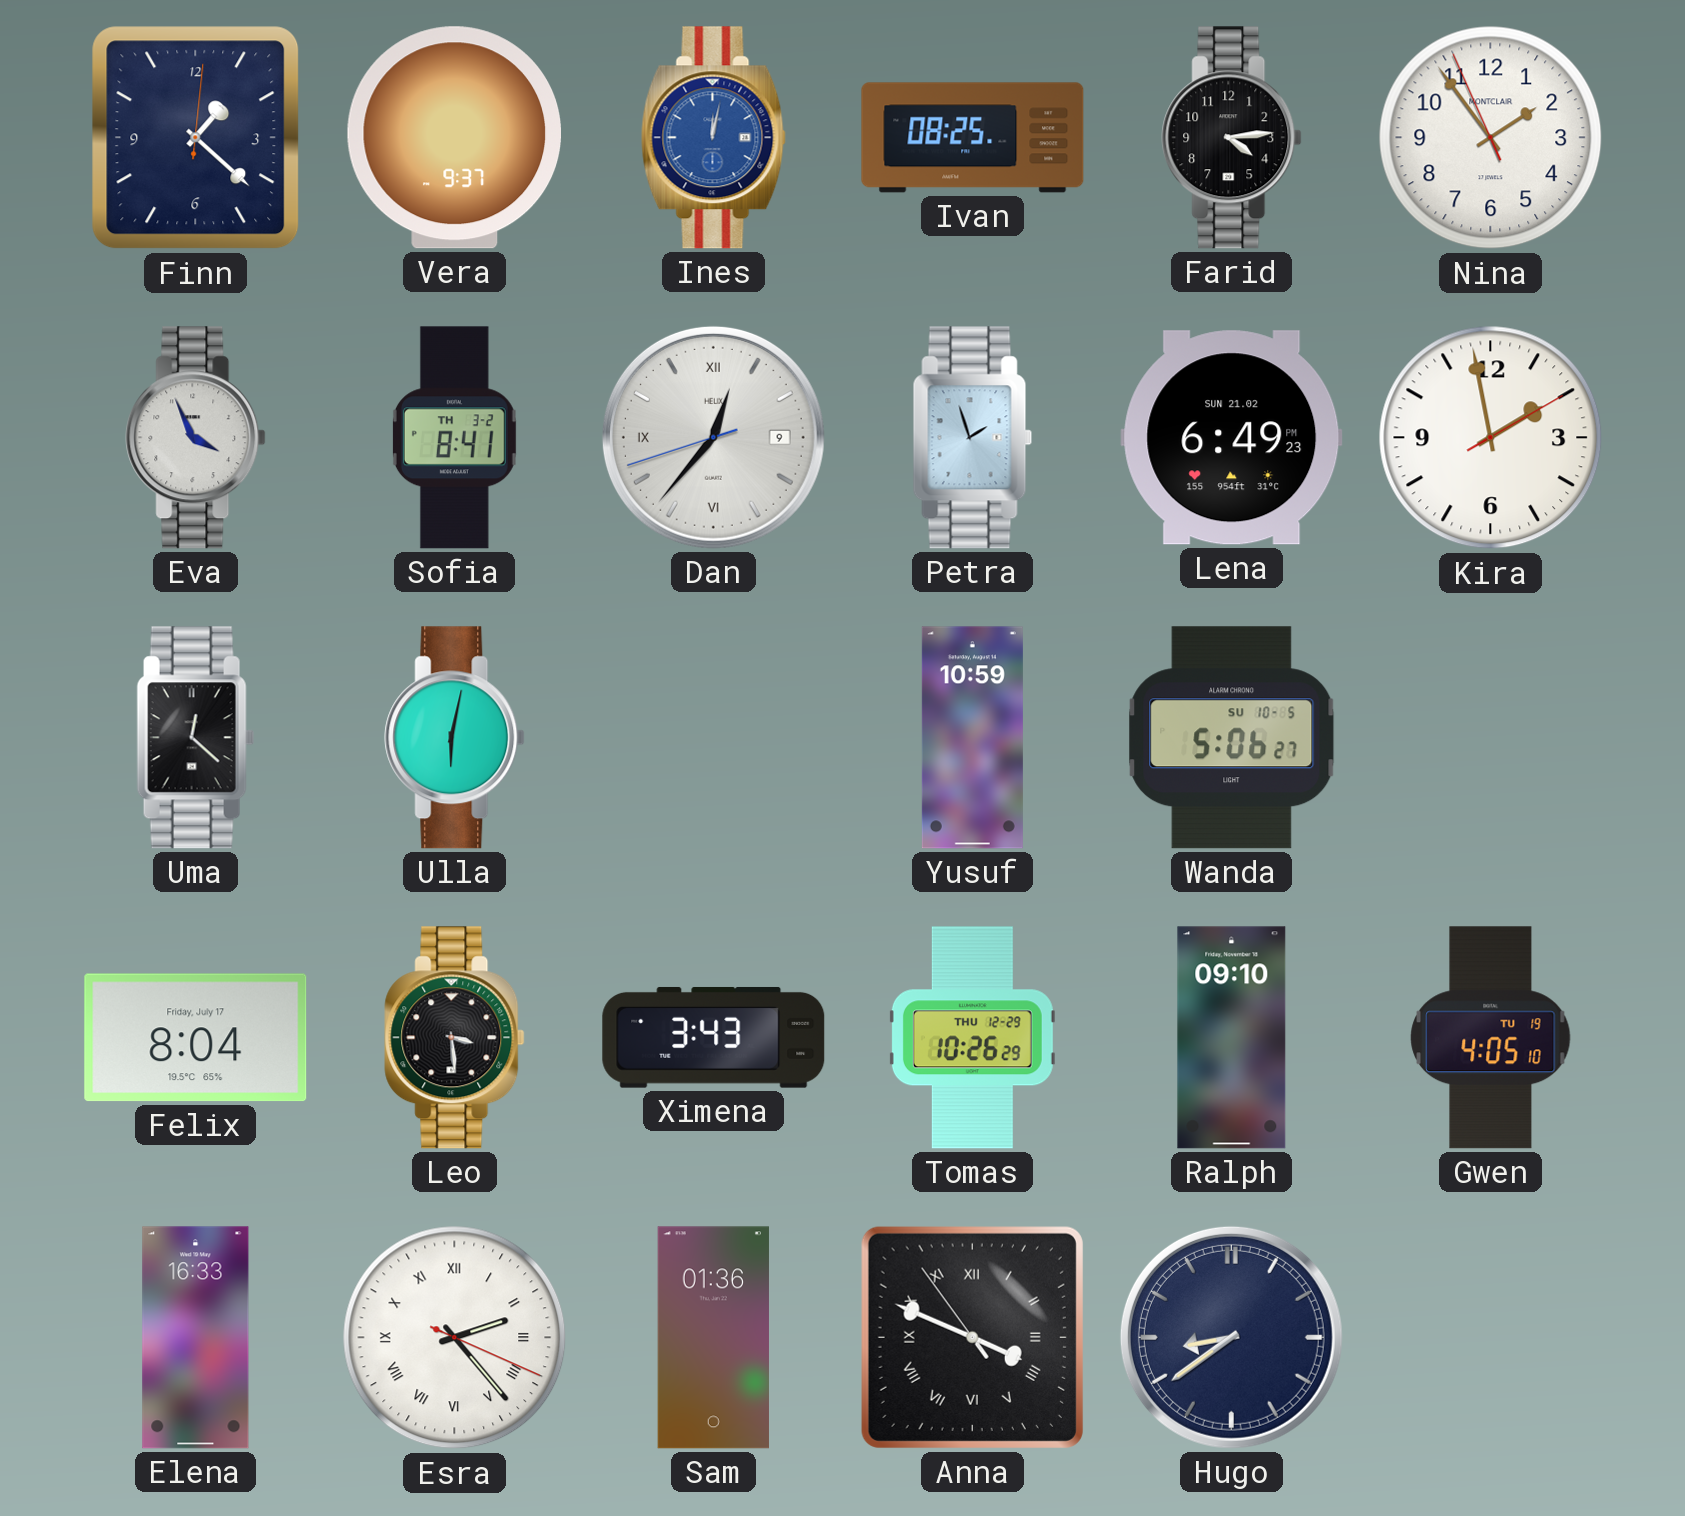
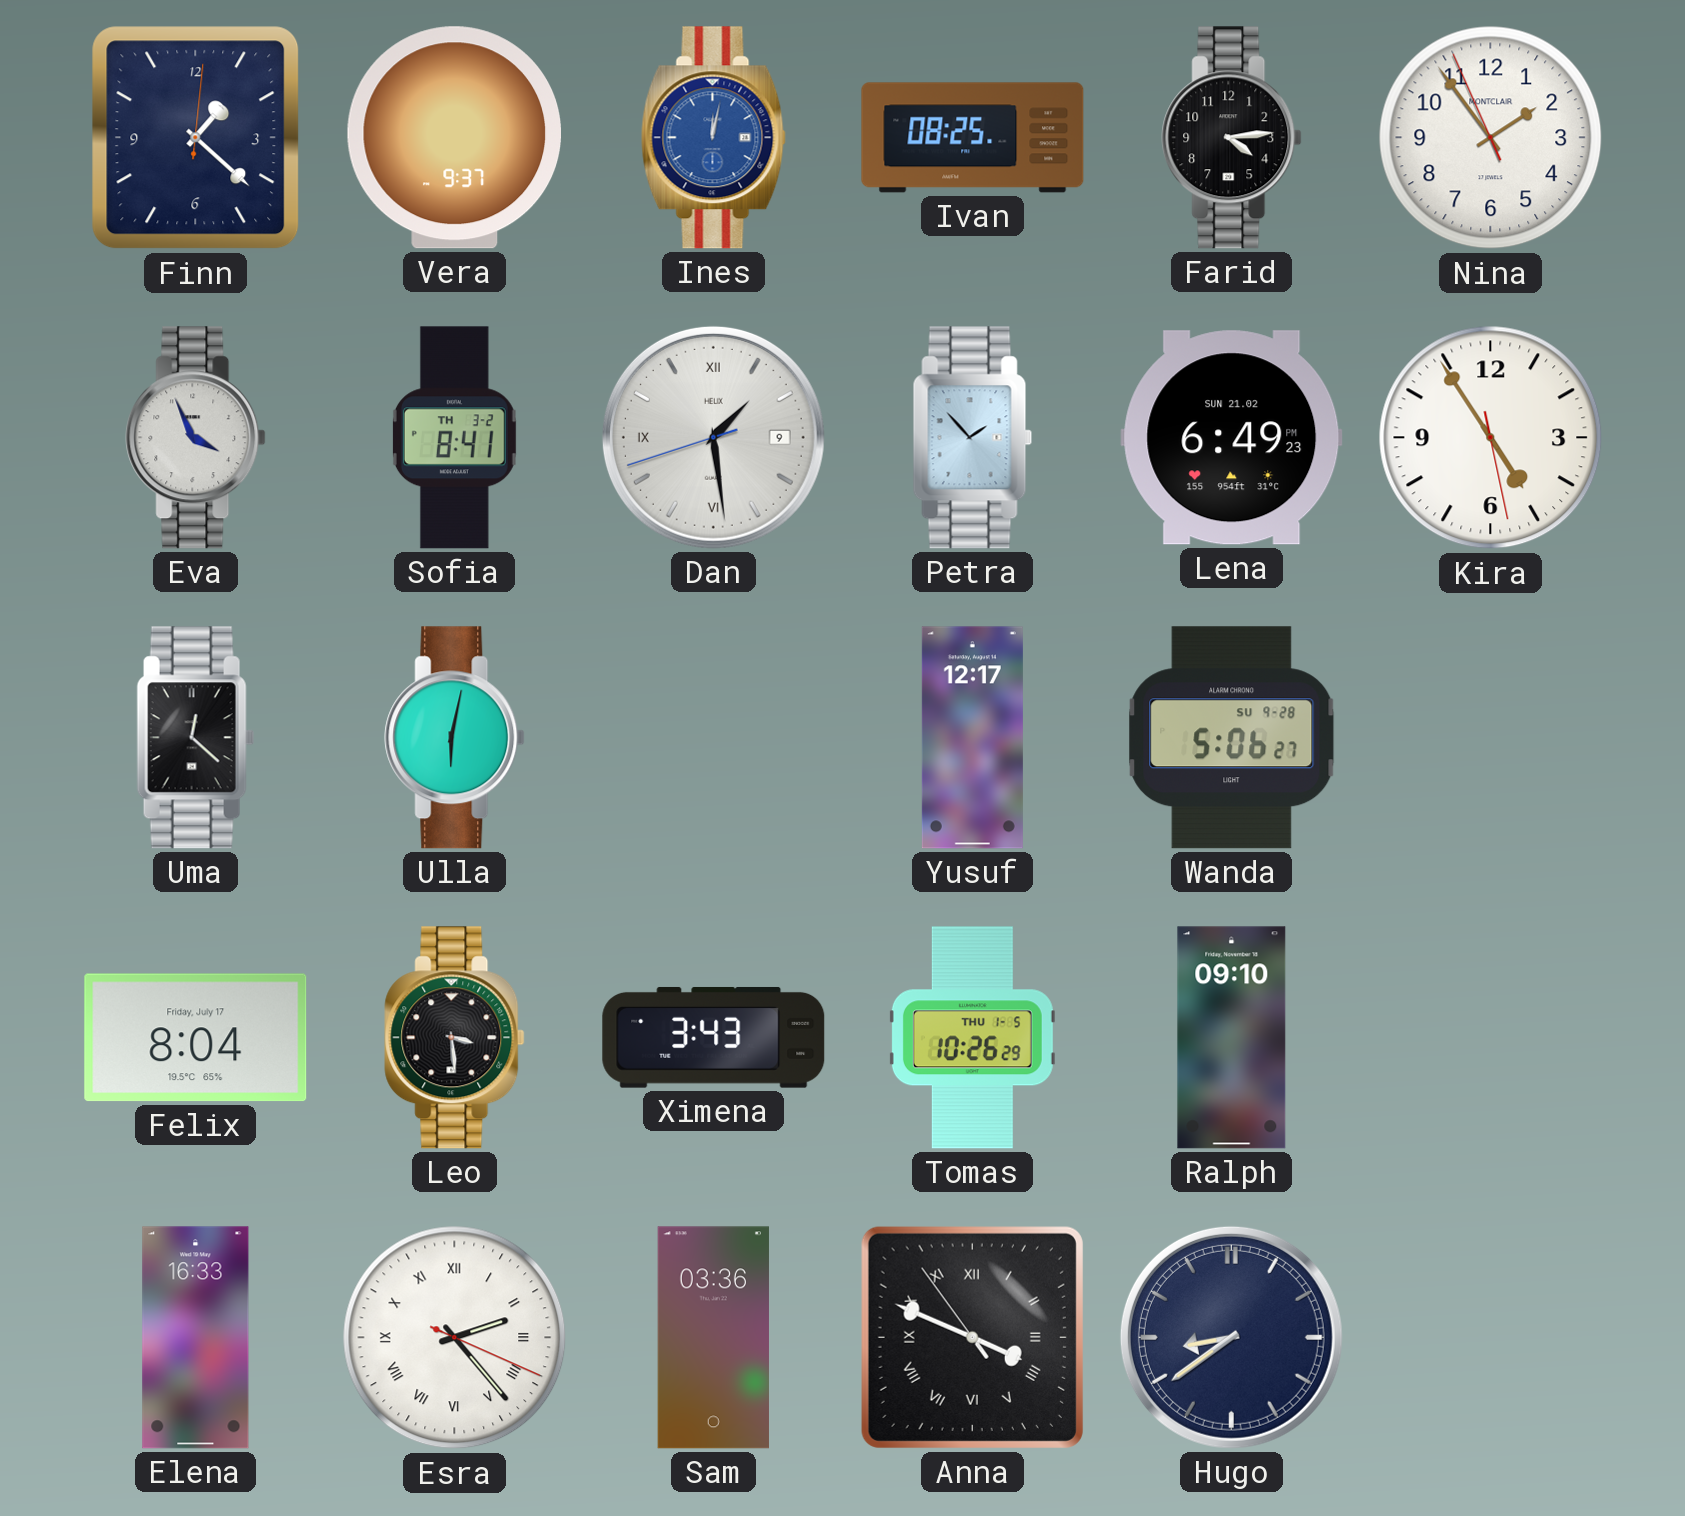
Dan: 12:36 -> 1:28
Petra: 1:57 -> 1:53
Kira: 1:58 -> 4:54
Yusuf: 10:59 -> 12:17
Wanda date: SU 10-5 -> SU 9-28
Tomas date: THU 12-29 -> THU 1-5
Gwen: 4:05 -> none
Sam: 01:36 -> 03:36
